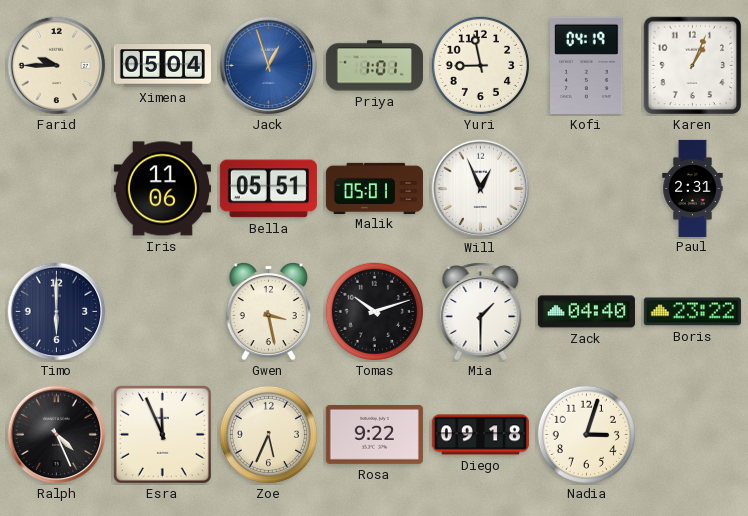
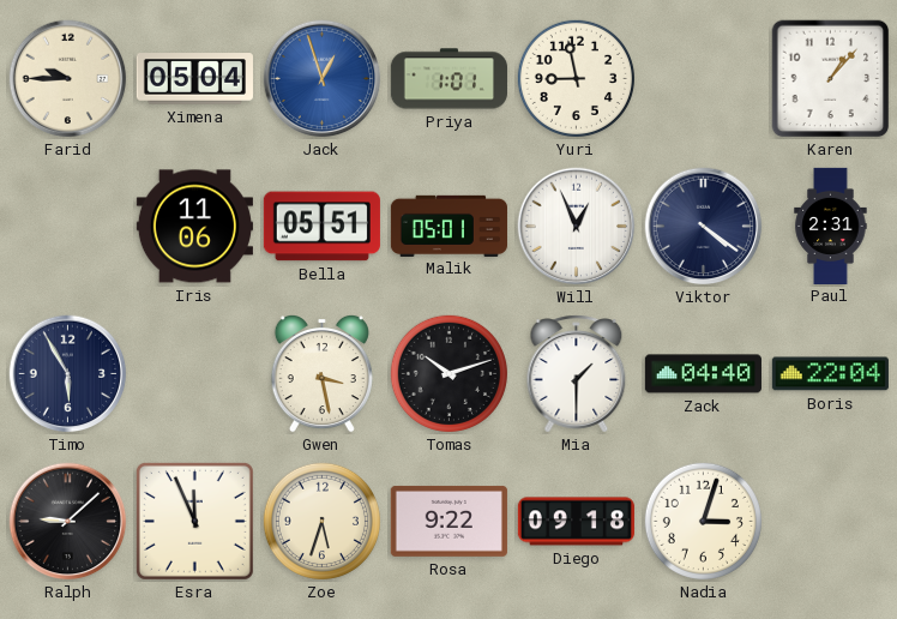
Kofi: 04:19 -> none
Karen: 1:04 -> 1:07
Viktor: none -> 4:21
Timo: 6:00 -> 5:55
Boris: 23:22 -> 22:04
Ralph: 4:26 -> 9:08
Zoe: 5:34 -> 5:33
